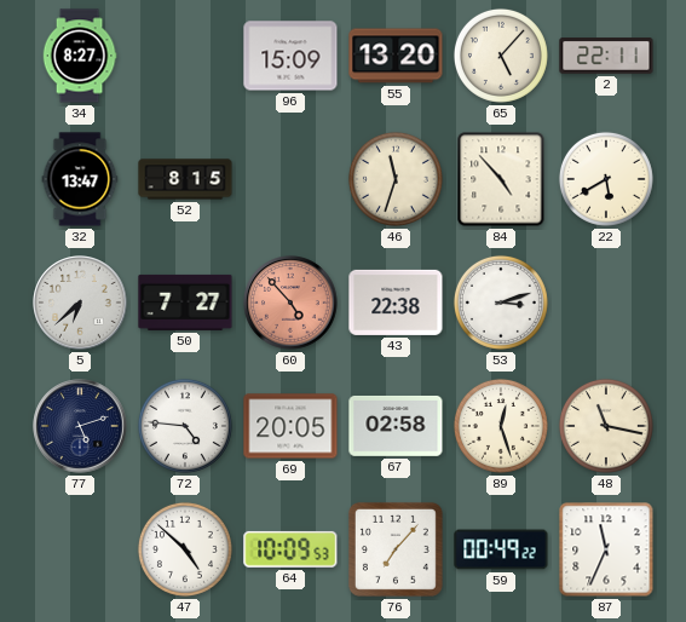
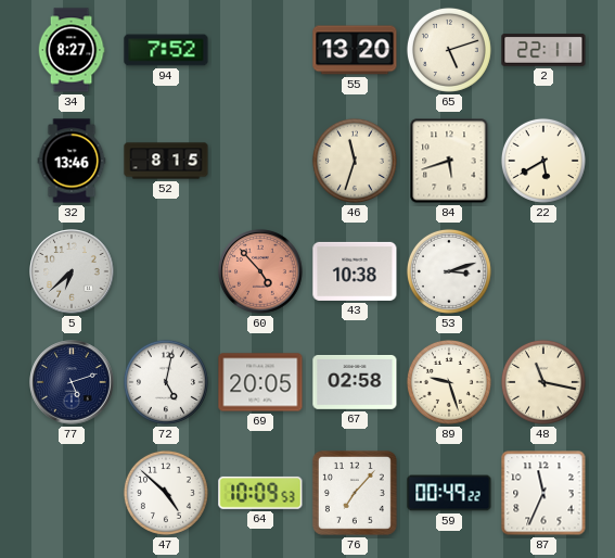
94: none -> 7:52
96: 15:09 -> none
65: 5:07 -> 5:12
32: 13:47 -> 13:46
84: 4:53 -> 5:42
50: 7:27 -> none
43: 22:38 -> 10:38
72: 4:46 -> 5:02
89: 12:27 -> 9:27
